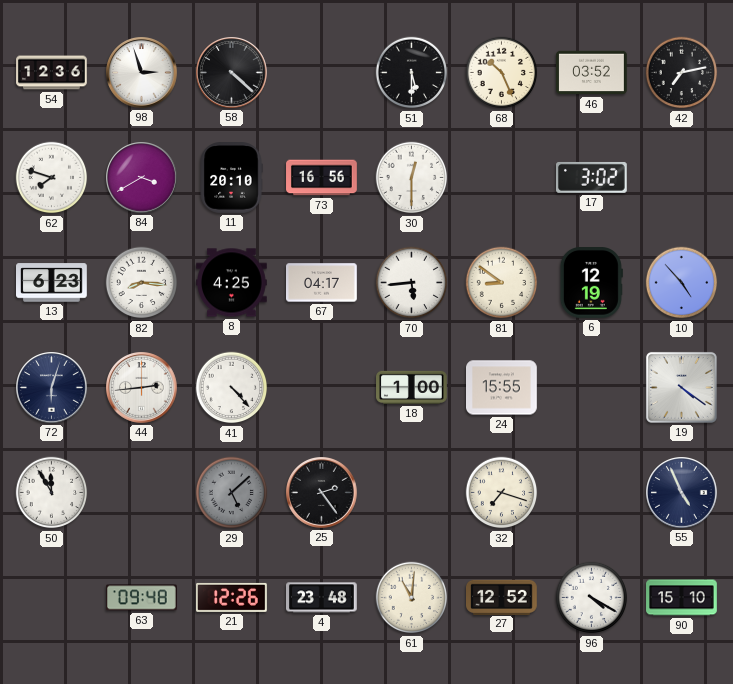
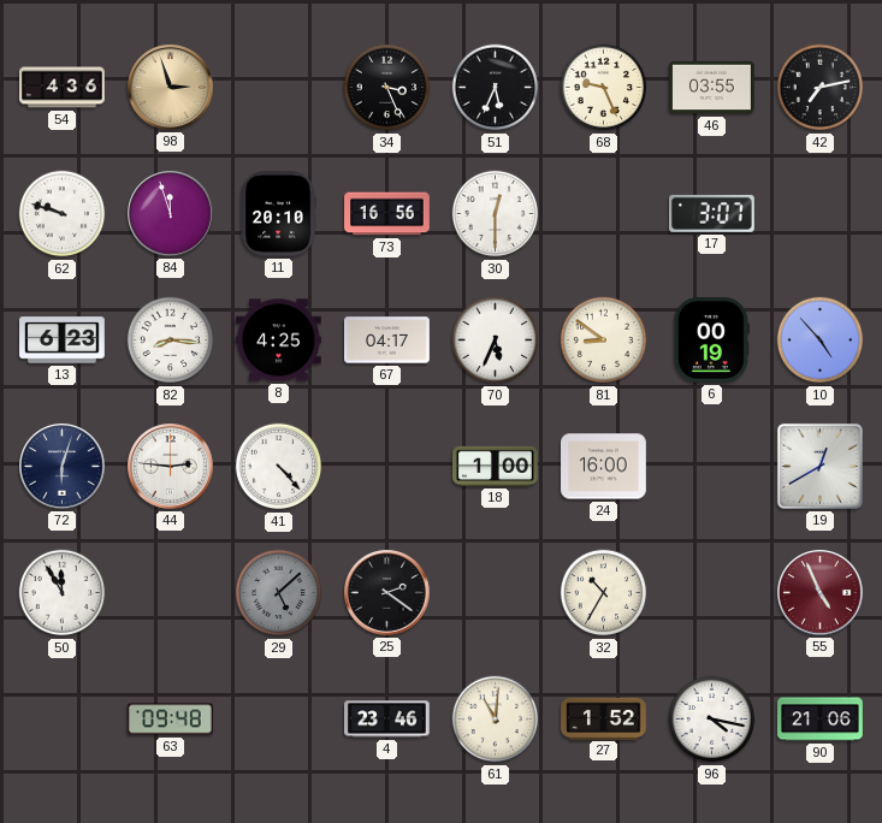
54: 12:36 -> 4:36
98 dial: white -> champagne
58: 4:22 -> none
34: none -> 3:26
51: 5:30 -> 5:34
68: 10:26 -> 9:26
46: 03:52 -> 03:55
62: 7:48 -> 9:48
84: 3:40 -> 11:57
17: 3:02 -> 3:07
70: 5:44 -> 5:34
6: 12:19 -> 00:19
44: 2:44 -> 2:46
24: 15:55 -> 16:00
19: 4:21 -> 12:40
25: 2:24 -> 2:21
32: 7:18 -> 10:35
55 dial: navy -> burgundy
21: 12:26 -> none
4: 23:48 -> 23:46
27: 12:52 -> 1:52
96: 4:20 -> 4:17
90: 15:10 -> 21:06
